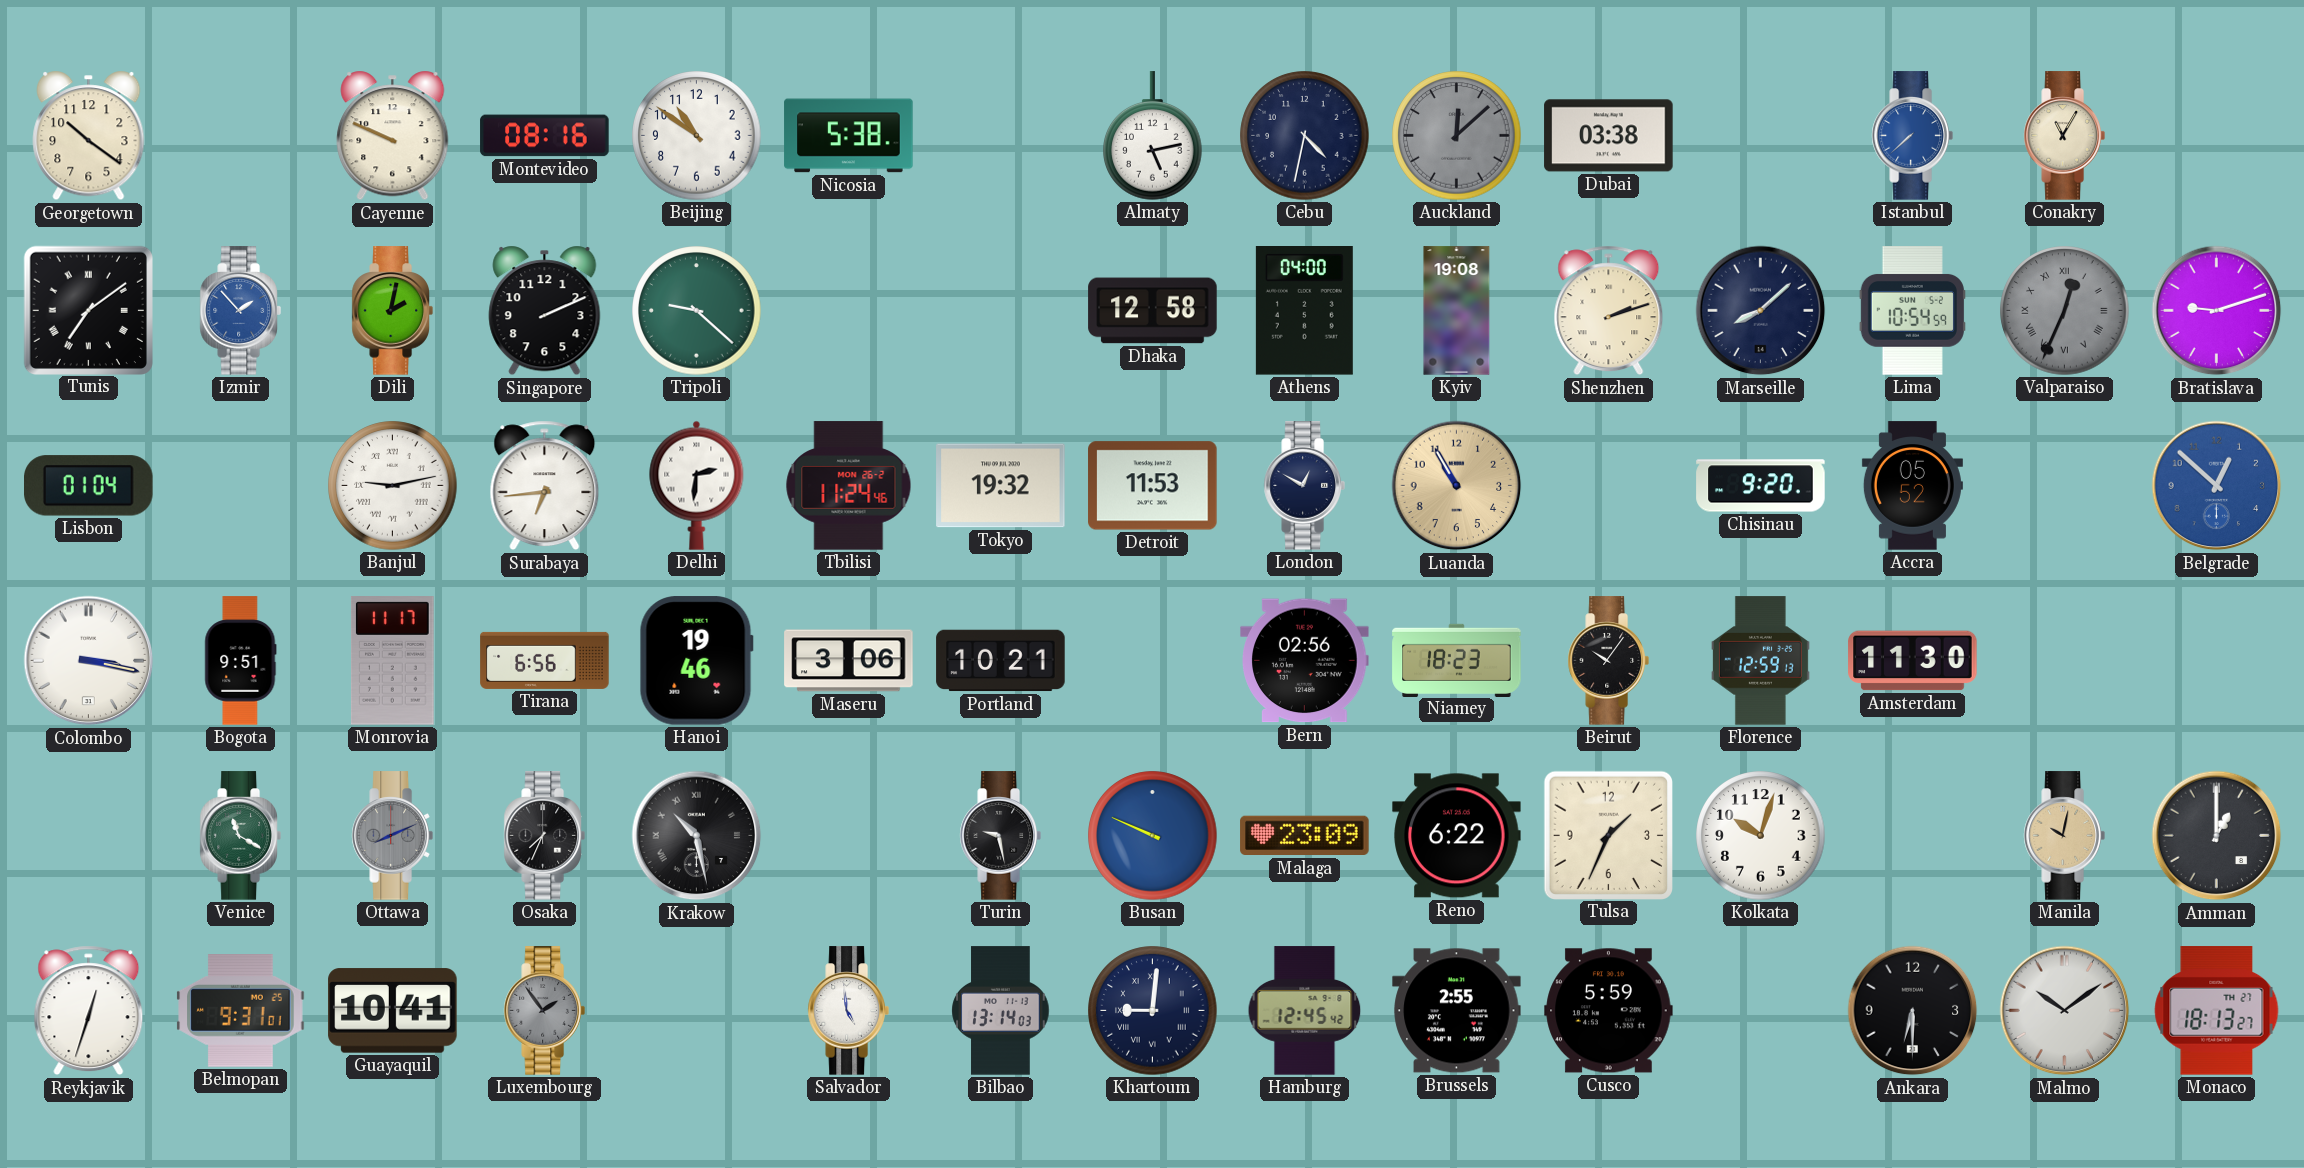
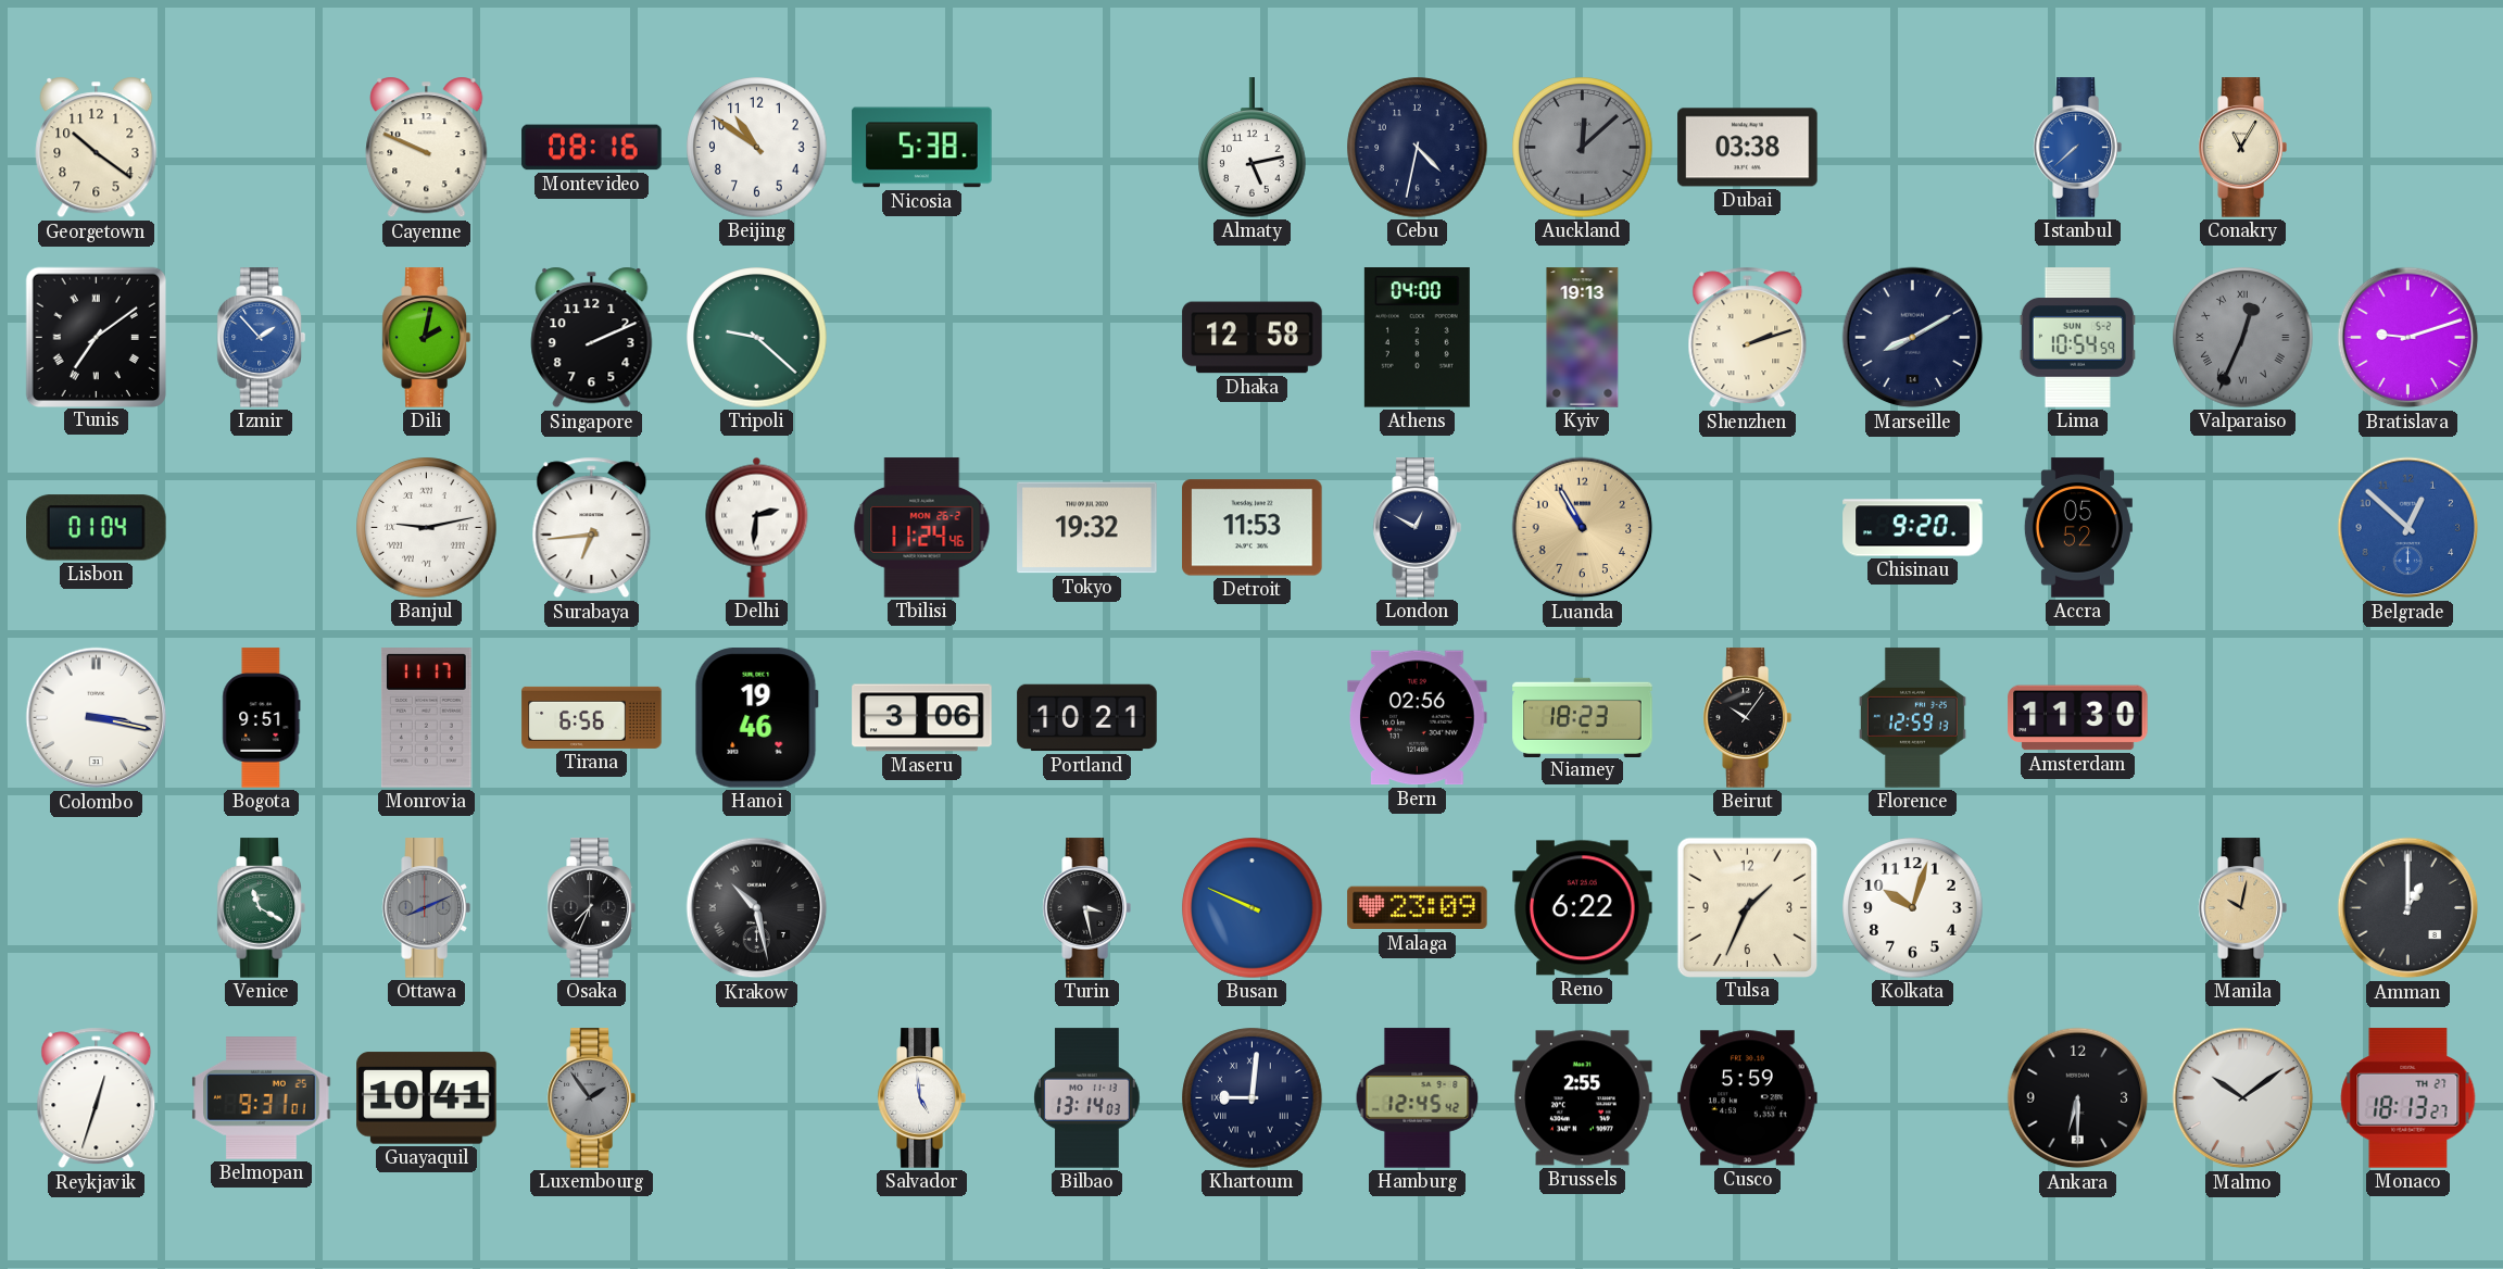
Kyiv: 19:08 -> 19:13
Marseille: 8:08 -> 8:10
Turin: 9:28 -> 3:28
